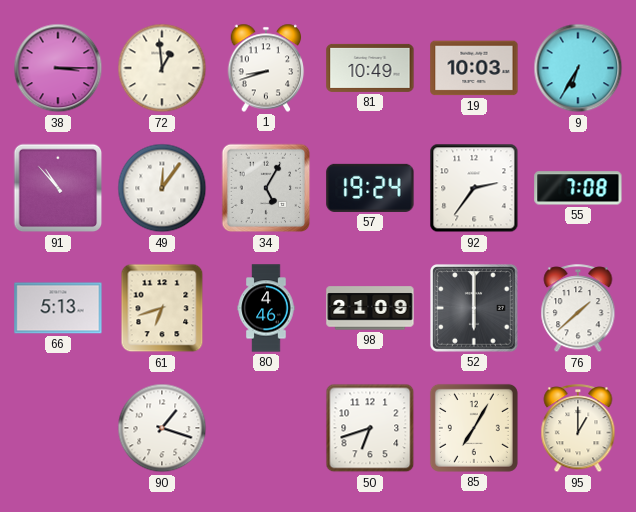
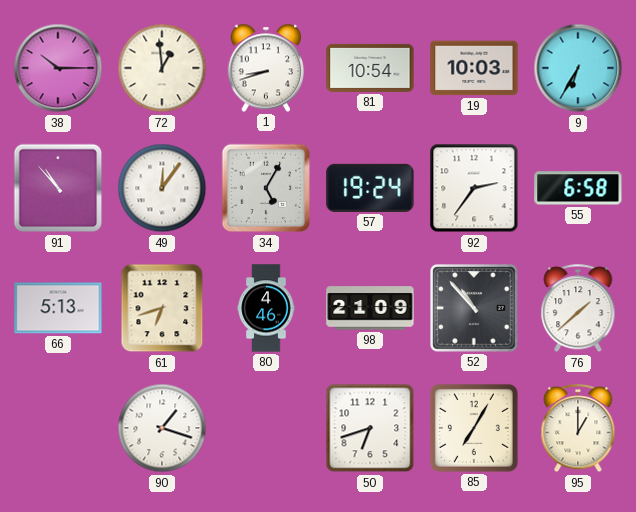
38: 3:15 -> 10:15
81: 10:49 -> 10:54
55: 7:08 -> 6:58
52: 6:00 -> 10:53
